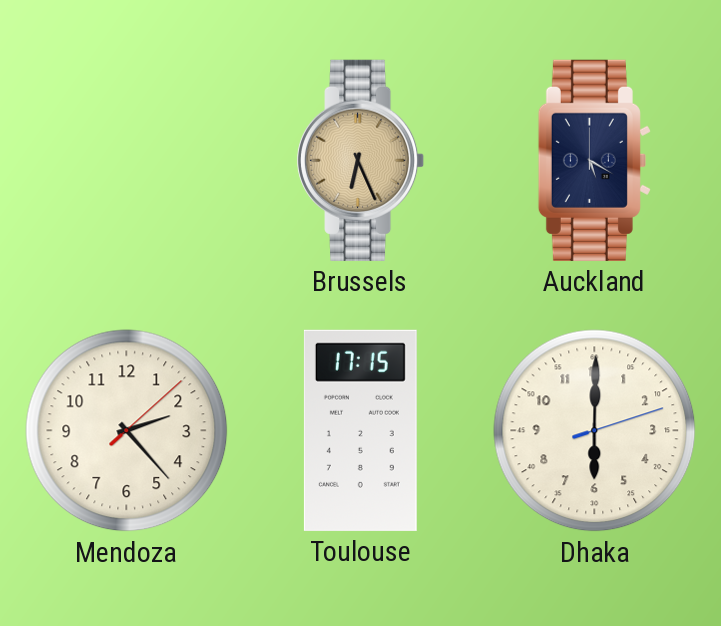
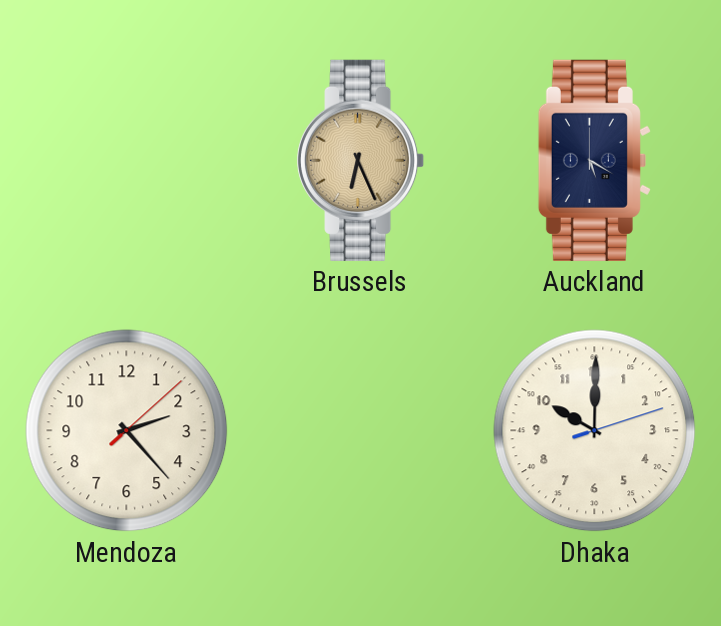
Toulouse: 17:15 -> none
Dhaka: 6:00 -> 10:00
